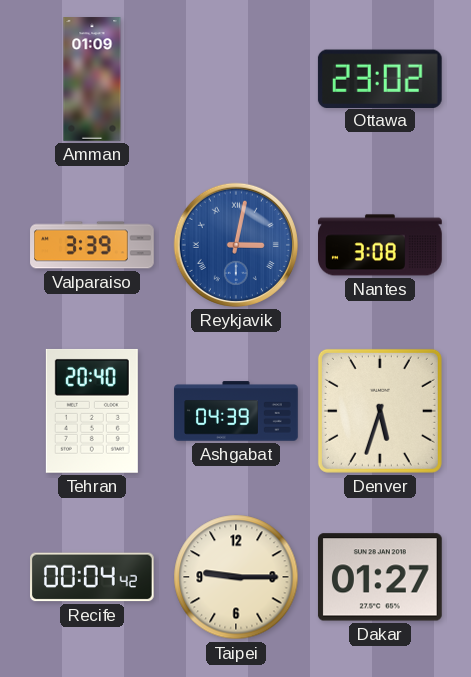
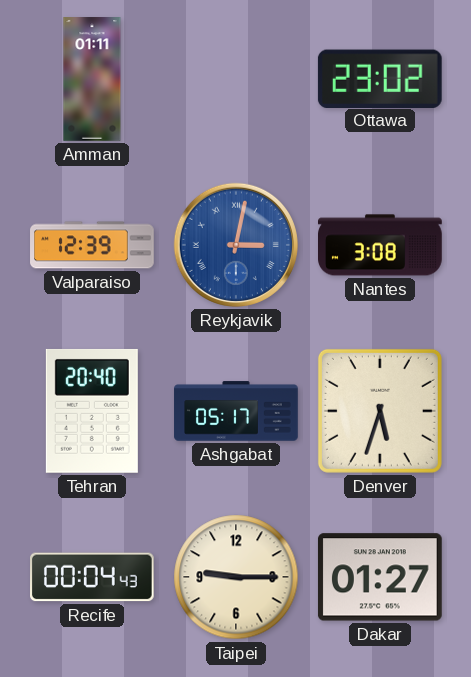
Amman: 01:09 -> 01:11
Valparaiso: 3:39 -> 12:39
Ashgabat: 04:39 -> 05:17
Recife: 00:04:42 -> 00:04:43
